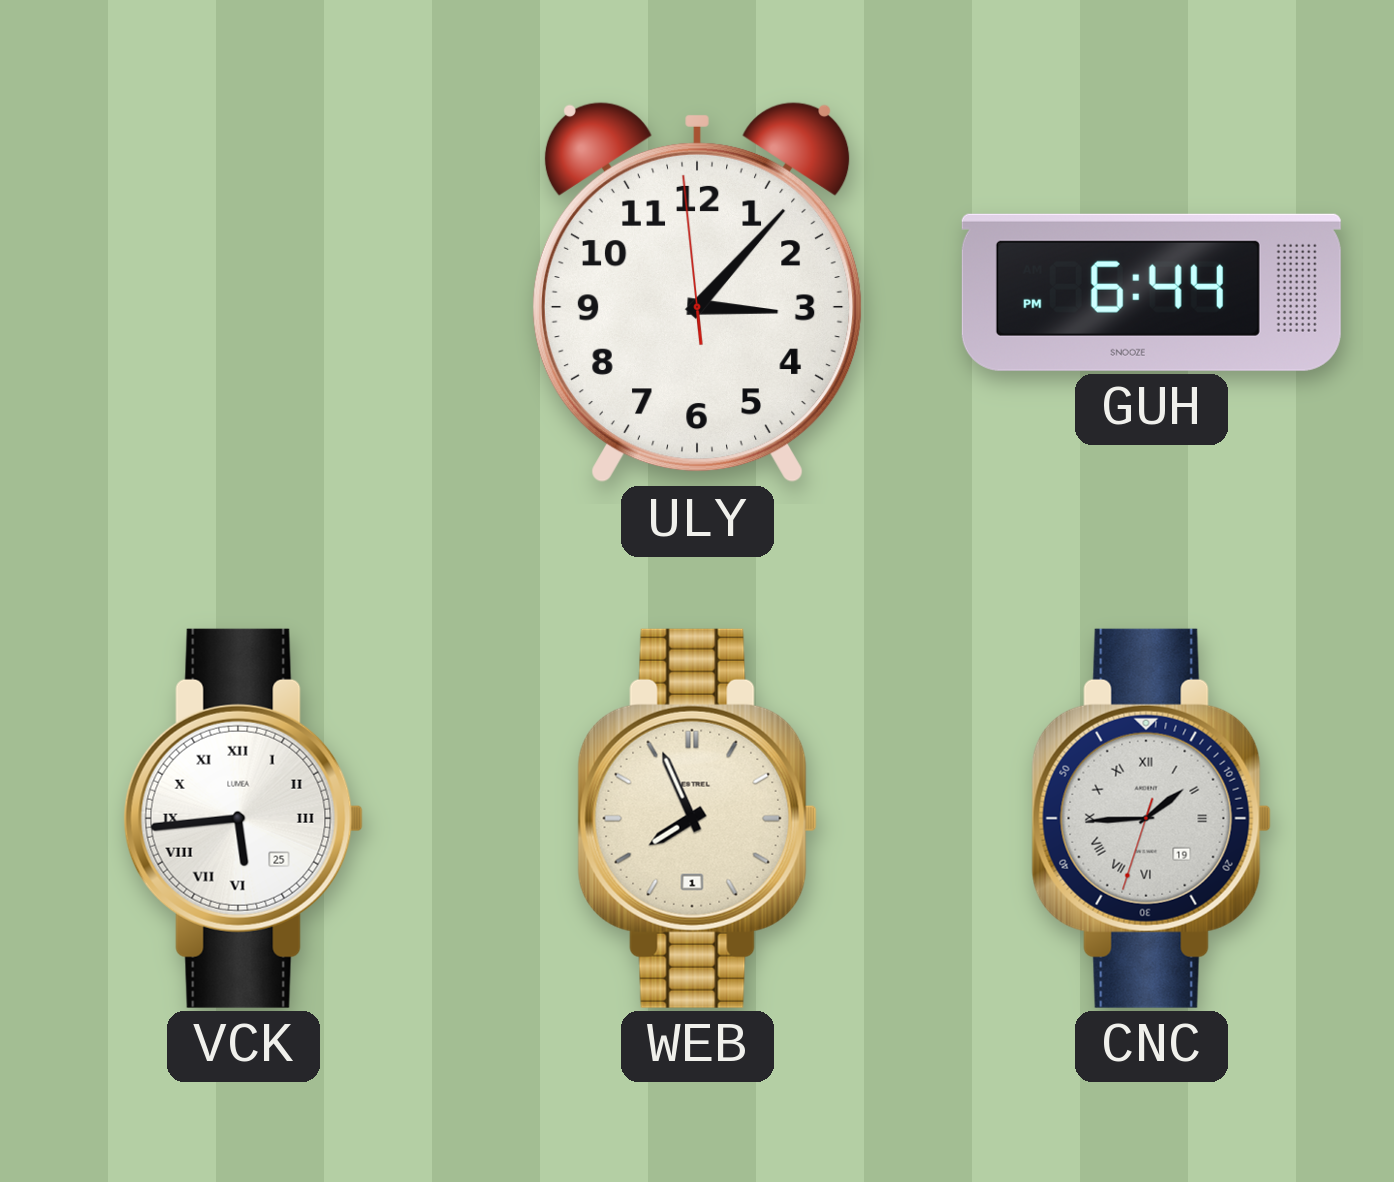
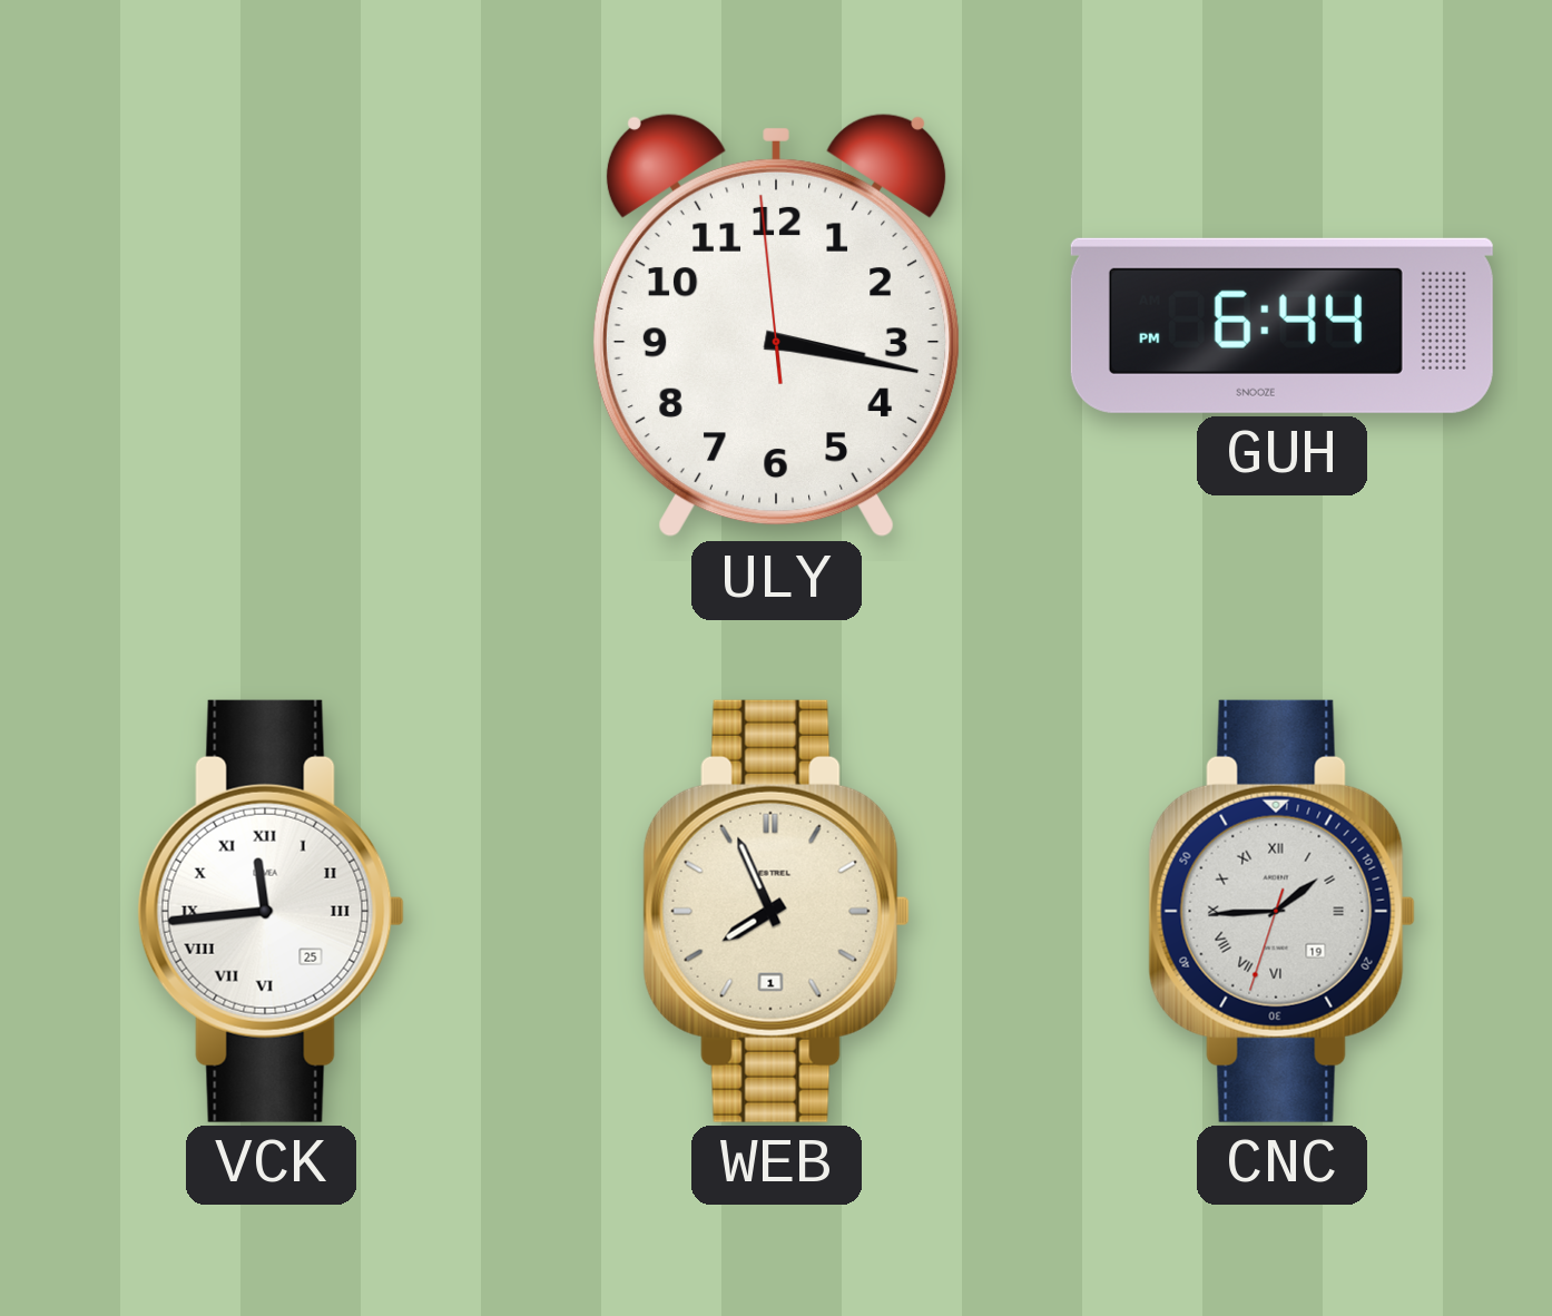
ULY: 3:06 -> 3:16
VCK: 5:44 -> 11:44
